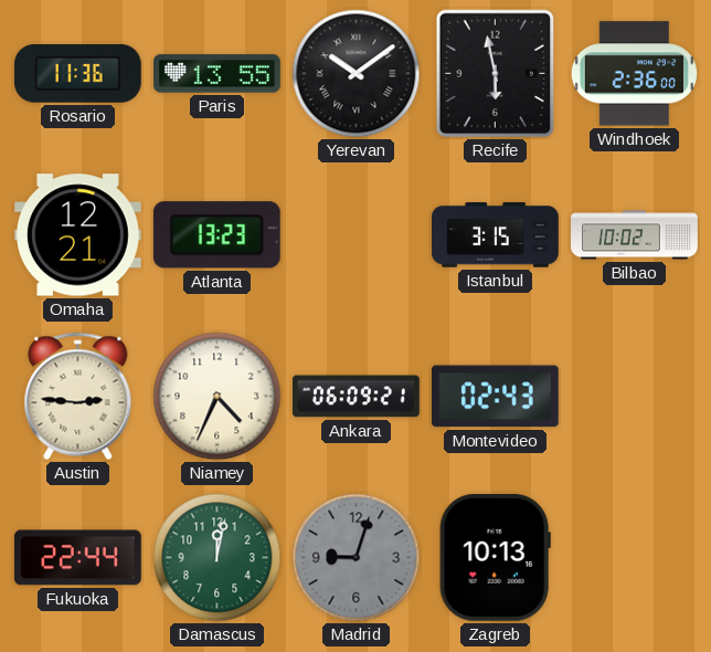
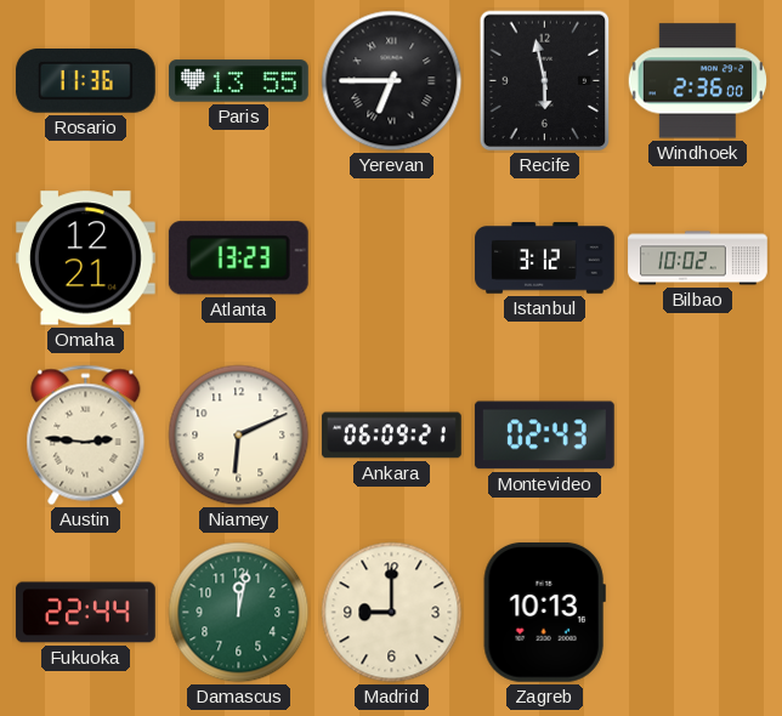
Yerevan: 10:09 -> 6:45
Istanbul: 3:15 -> 3:12
Niamey: 4:34 -> 6:11
Madrid: 9:03 -> 9:00
Madrid dial: grey -> cream
